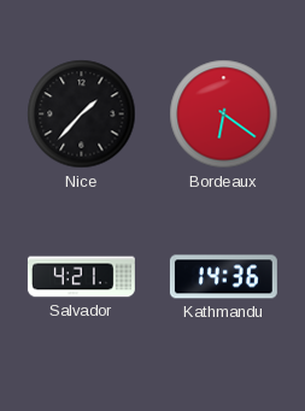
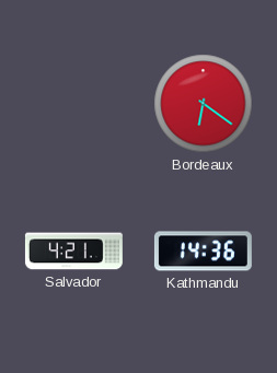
Nice: 1:37 -> none
